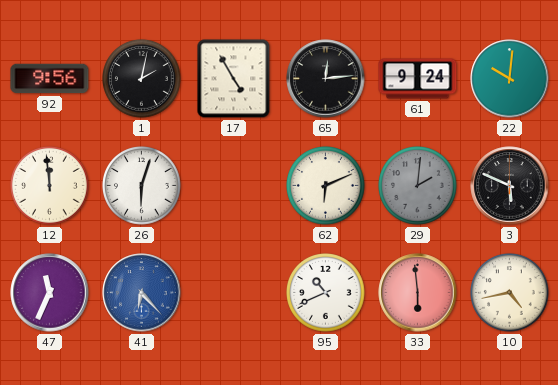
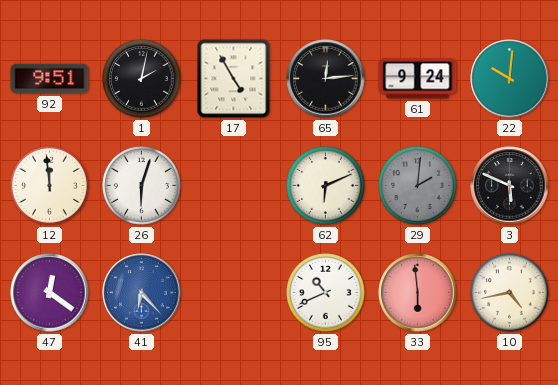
92: 9:56 -> 9:51
47: 11:34 -> 12:21
